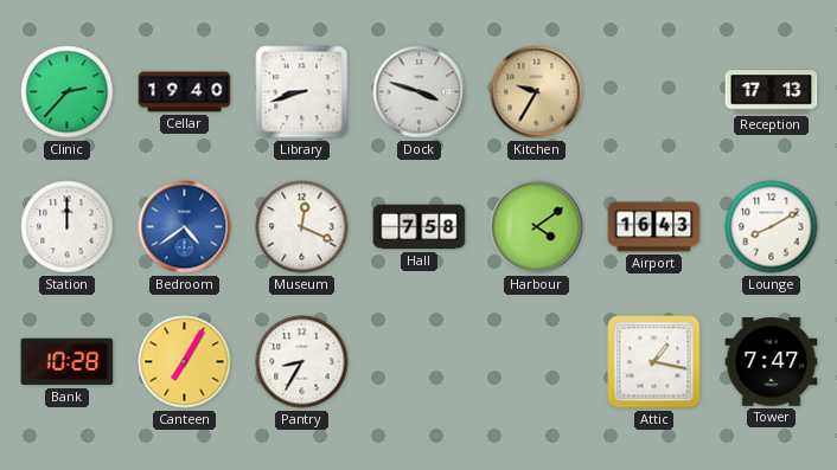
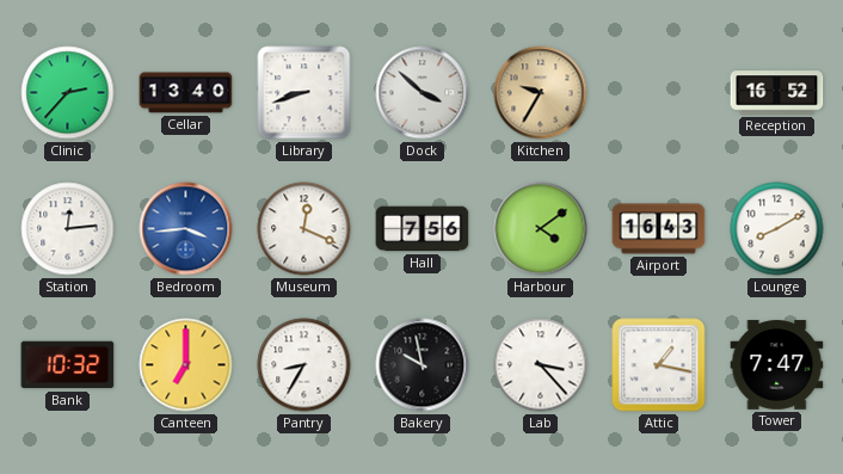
Cellar: 19:40 -> 13:40
Dock: 3:48 -> 3:52
Reception: 17:13 -> 16:52
Station: 12:00 -> 12:14
Bedroom: 4:39 -> 3:44
Hall: 7:58 -> 7:56
Bank: 10:28 -> 10:32
Canteen: 7:05 -> 7:00
Bakery: none -> 9:58
Lab: none -> 3:23
